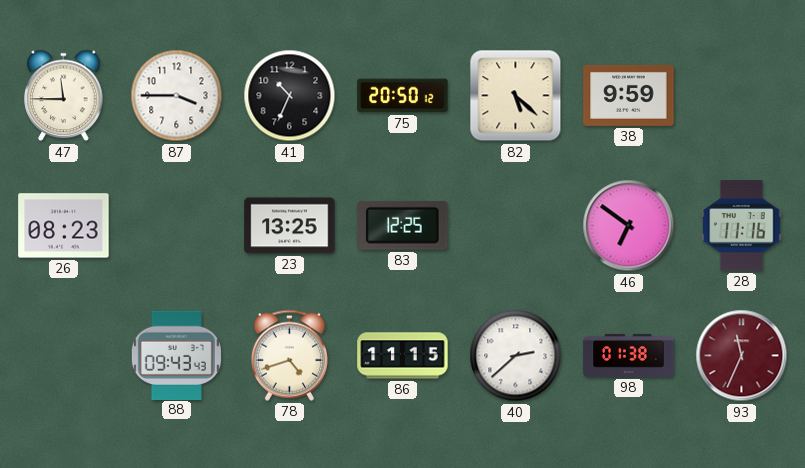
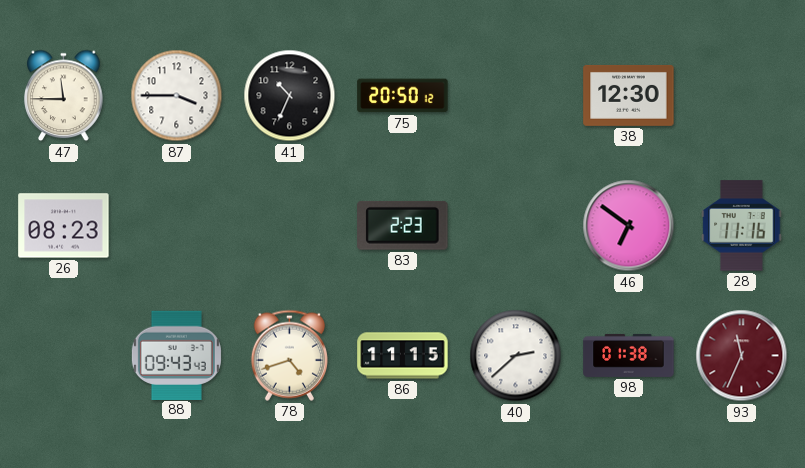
82: 5:22 -> none
38: 9:59 -> 12:30
23: 13:25 -> none
83: 12:25 -> 2:23
